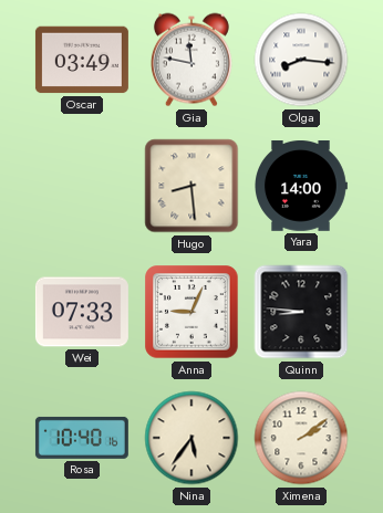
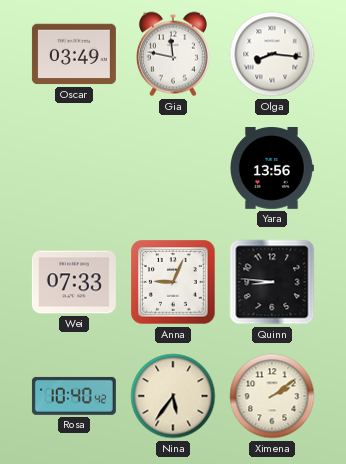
Hugo: 8:29 -> none
Yara: 14:00 -> 13:56
Rosa: 10:40:16 -> 10:40:42
